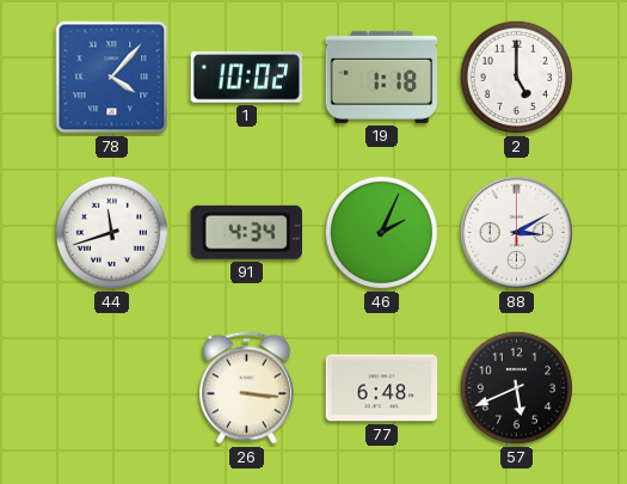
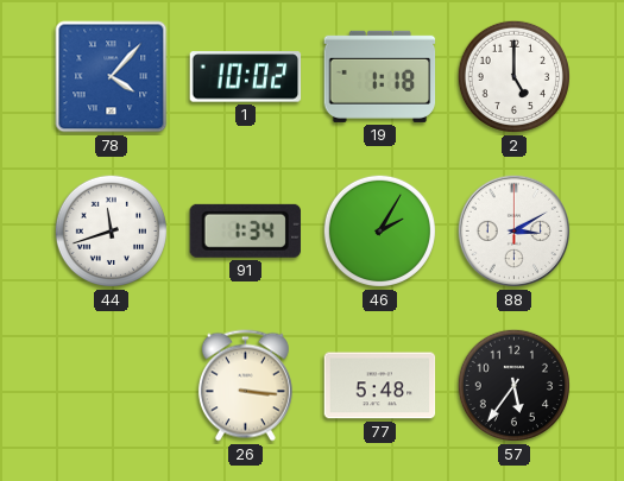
91: 4:34 -> 1:34
46: 2:04 -> 2:05
77: 6:48 -> 5:48
57: 5:41 -> 5:36
